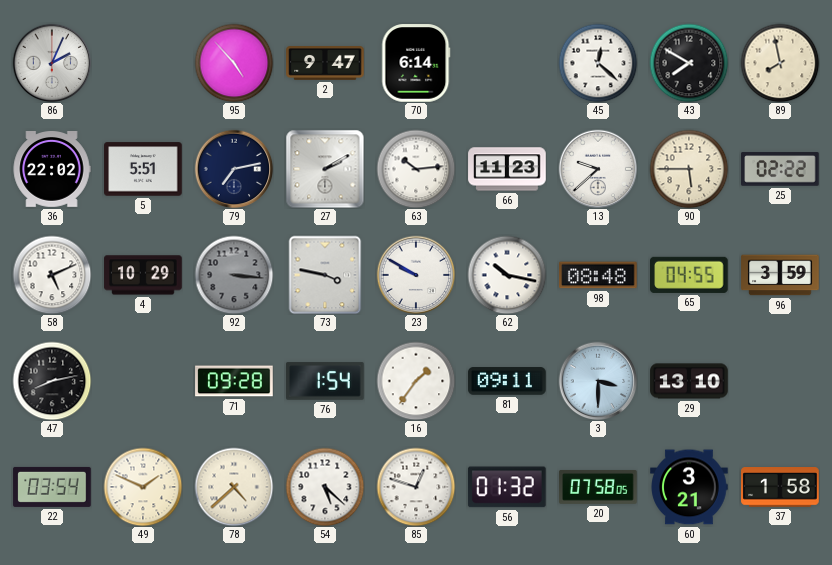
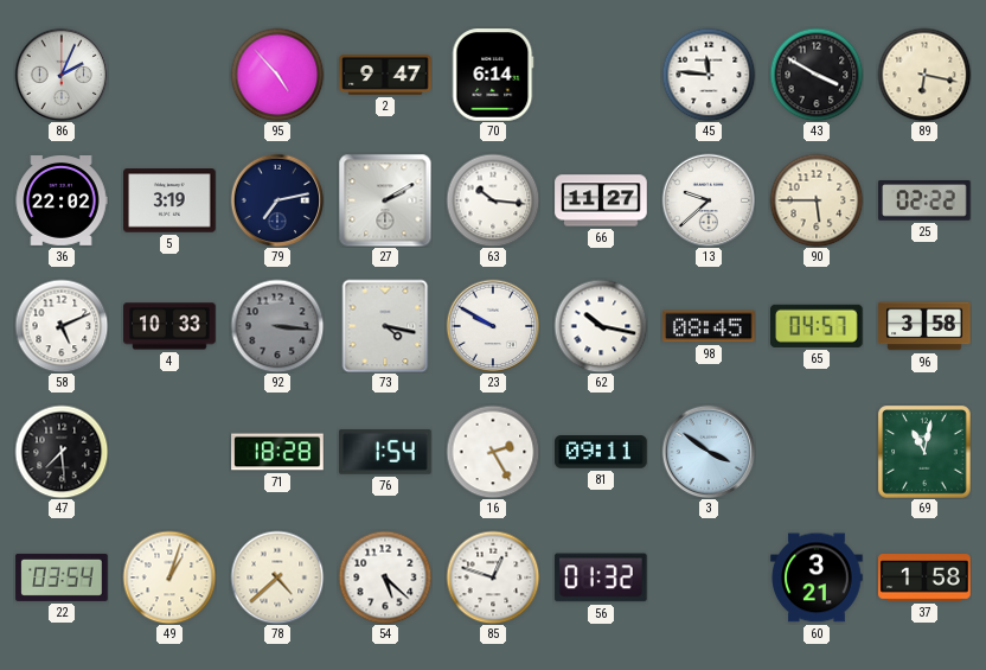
45: 12:22 -> 11:46
43: 7:50 -> 3:50
89: 7:58 -> 6:17
5: 5:51 -> 3:19
63: 10:14 -> 10:16
66: 11:23 -> 11:27
4: 10:29 -> 10:33
73: 3:47 -> 4:17
98: 08:48 -> 08:45
65: 04:55 -> 04:57
96: 3:59 -> 3:58
47: 8:13 -> 7:29
71: 09:28 -> 18:28
16: 1:36 -> 2:25
3: 3:30 -> 3:51
29: 13:10 -> none
69: none -> 11:02
49: 1:49 -> 1:03
20: 07:58 -> none
